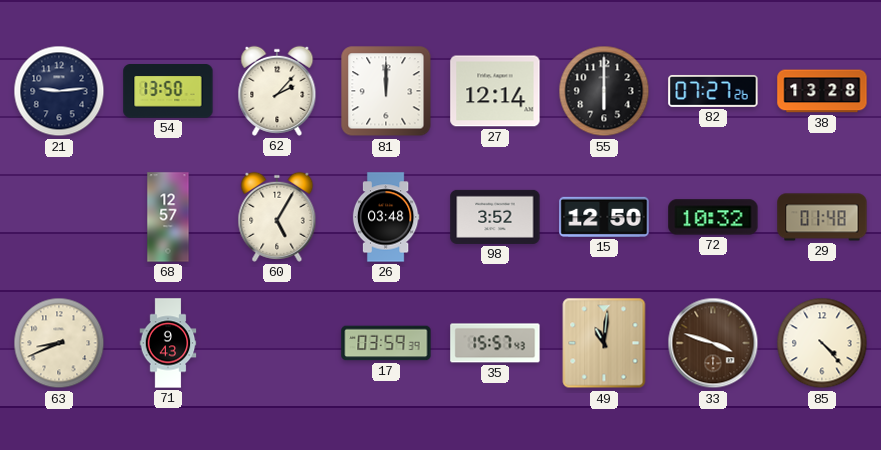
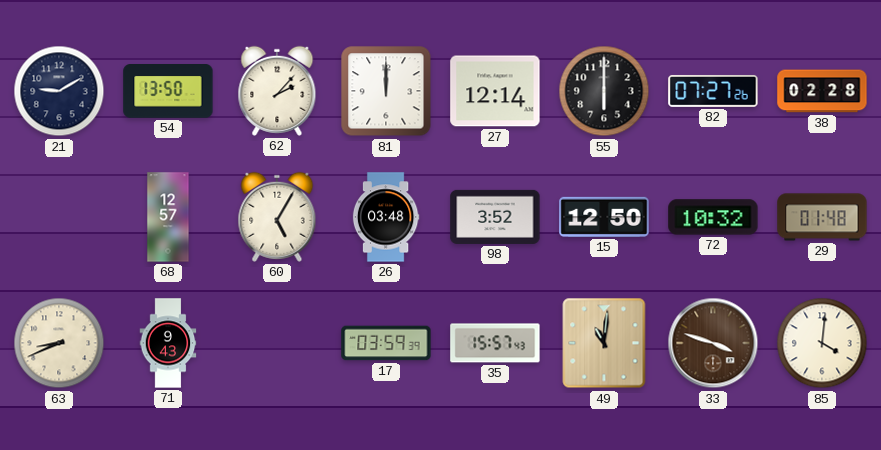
21: 9:14 -> 9:10
38: 13:28 -> 02:28
85: 4:23 -> 4:01
